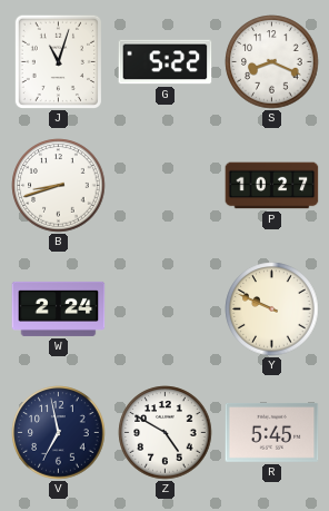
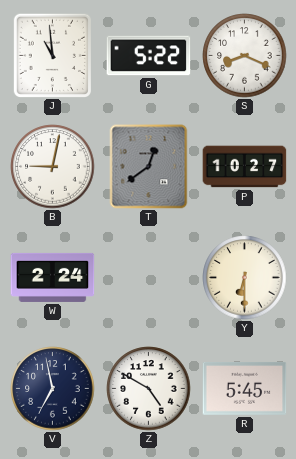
J: 11:03 -> 10:59
B: 8:42 -> 9:02
T: none -> 12:39
Y: 9:49 -> 6:30
